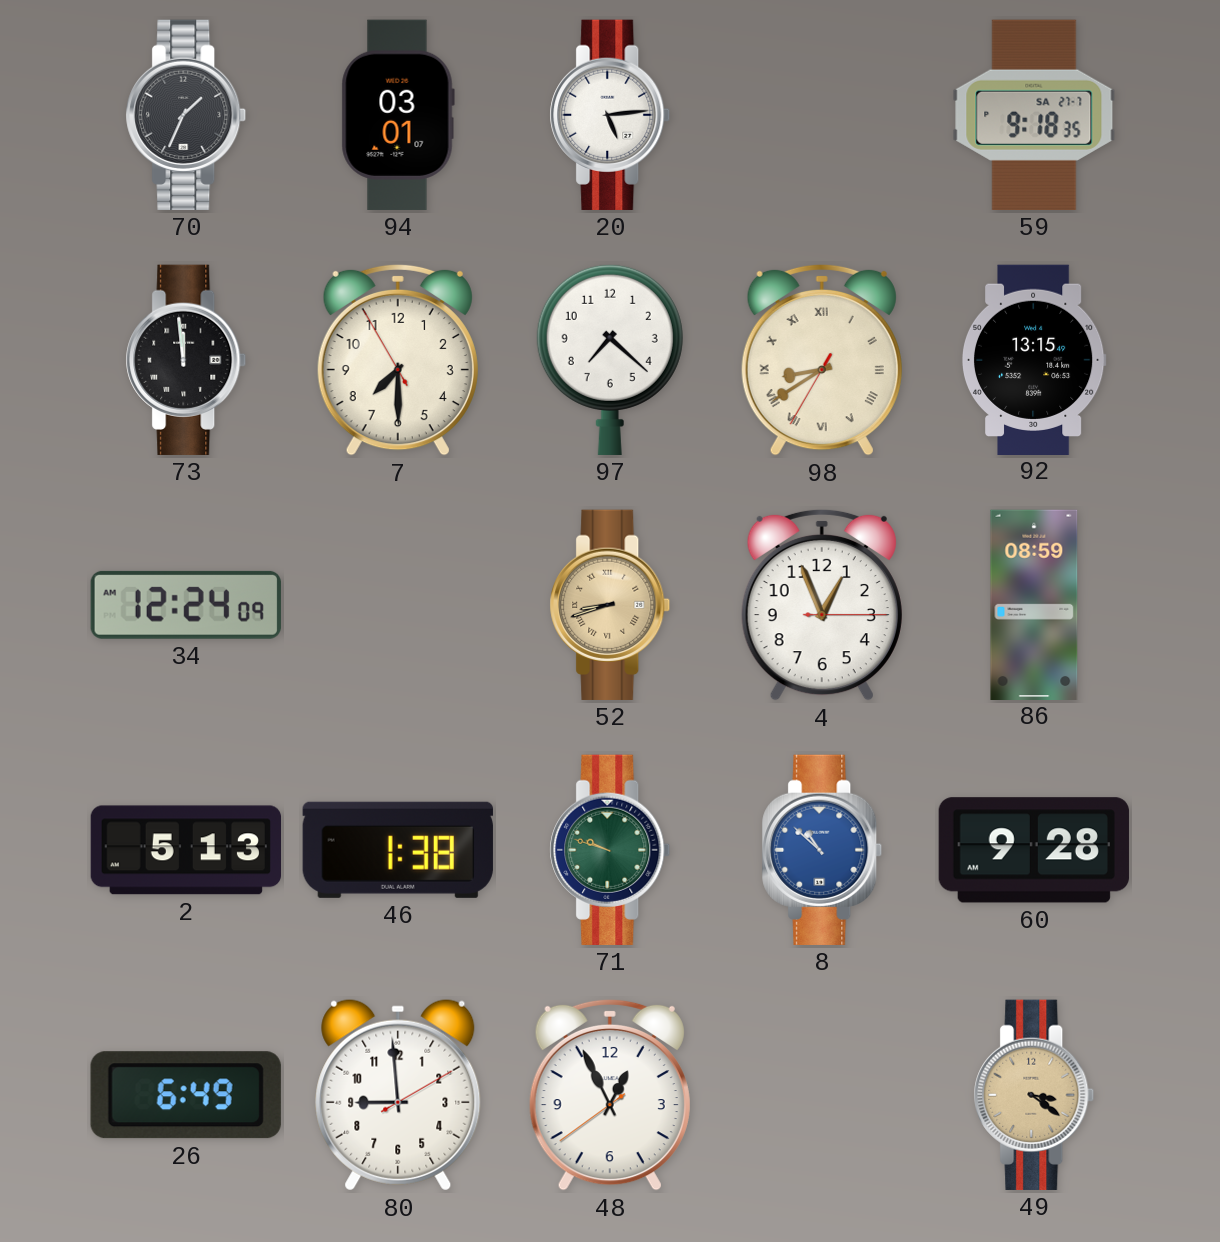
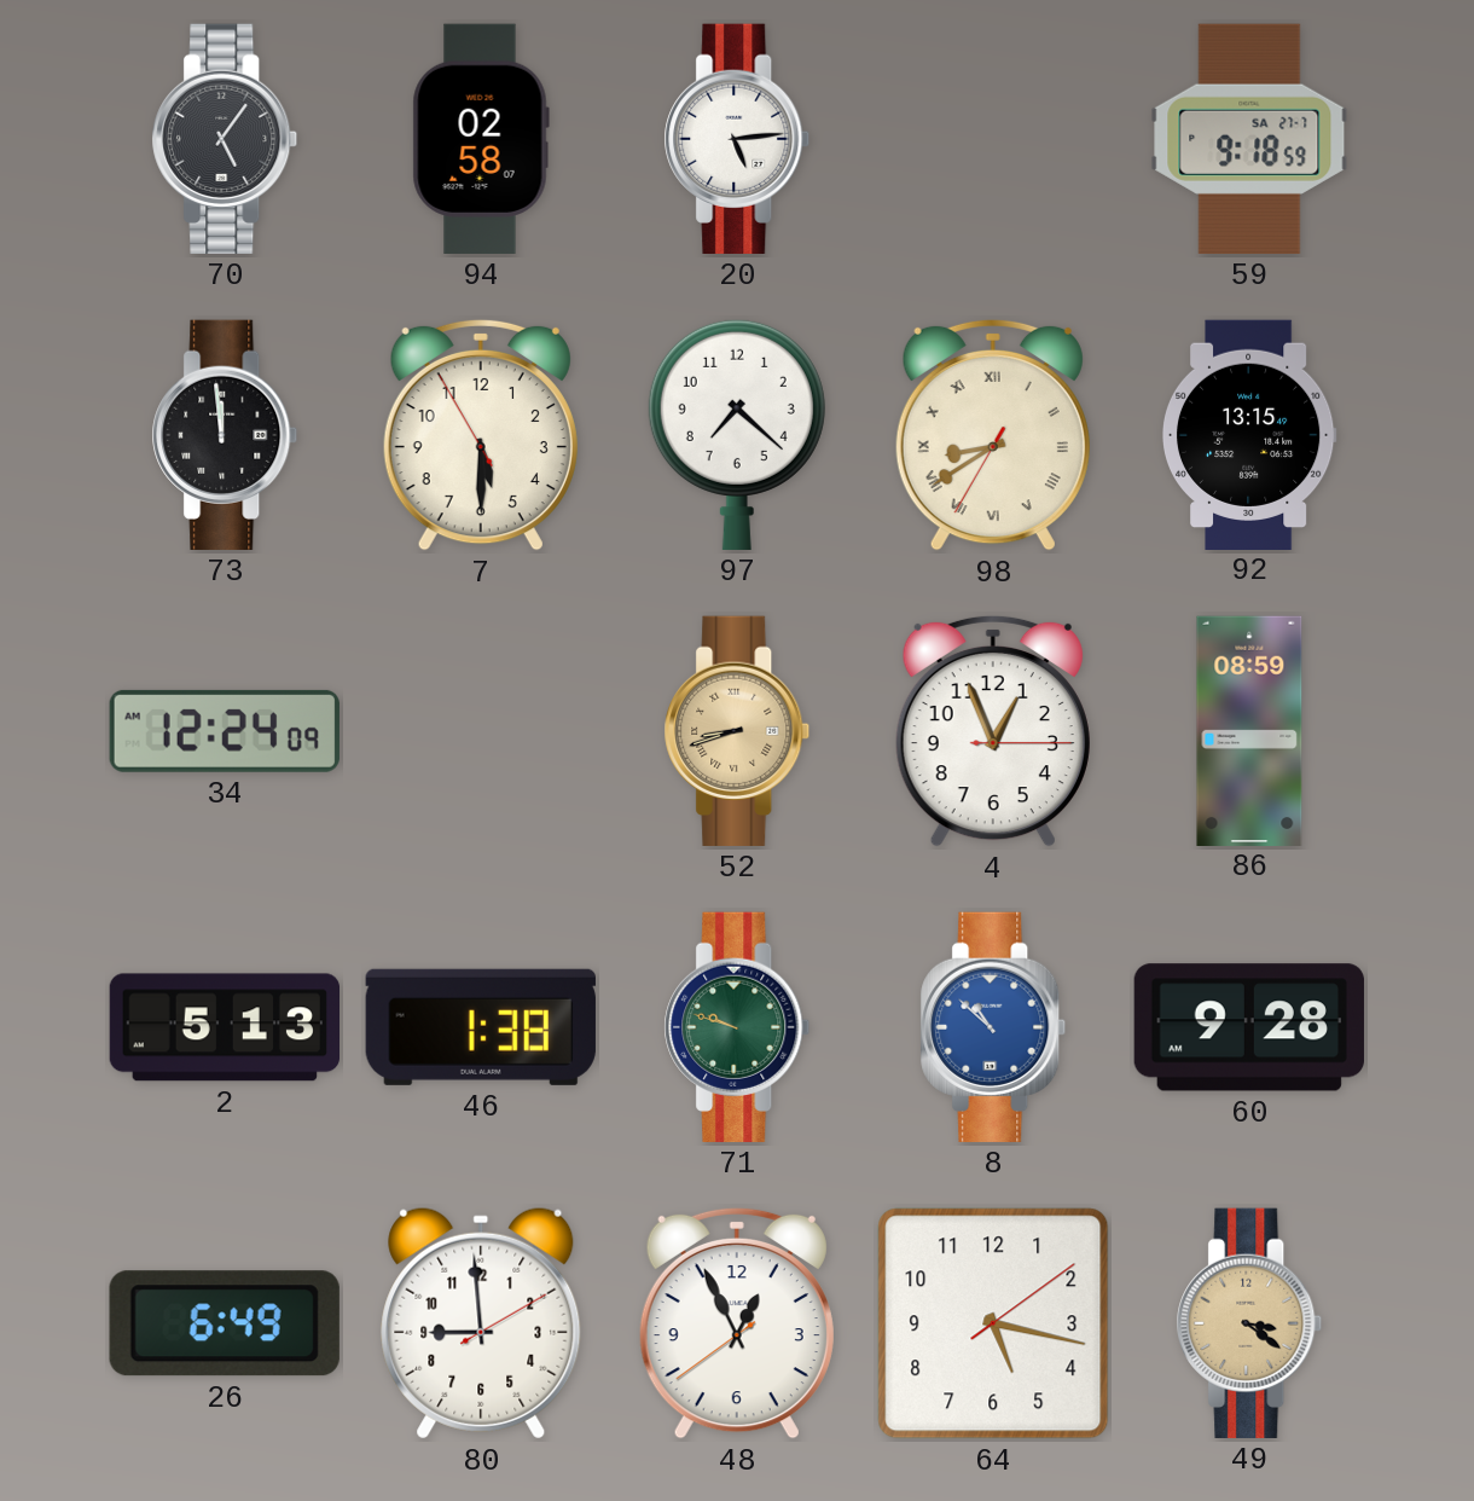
70: 1:34 -> 5:06
94: 03:01 -> 02:58
59: 9:18:35 -> 9:18:59
7: 7:29 -> 5:29
64: none -> 5:17
